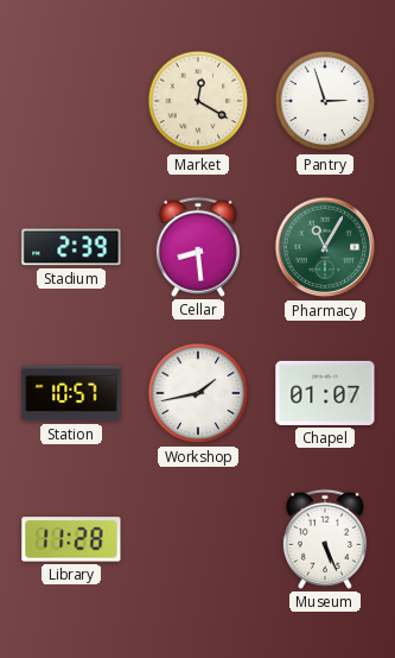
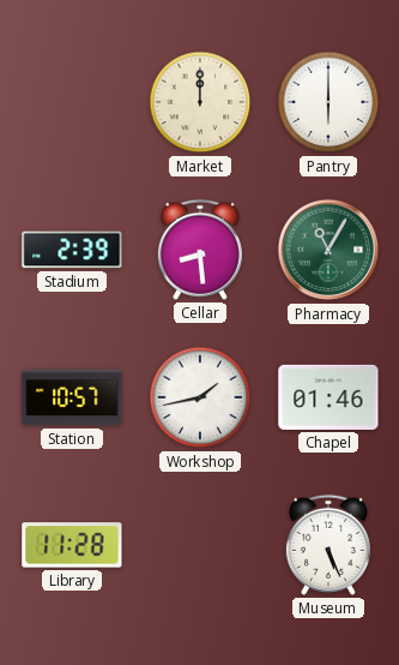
Market: 12:20 -> 12:00
Pantry: 2:57 -> 6:00
Chapel: 01:07 -> 01:46
